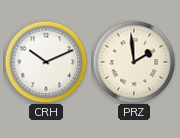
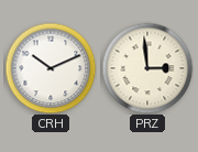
PRZ: 1:59 -> 2:59
